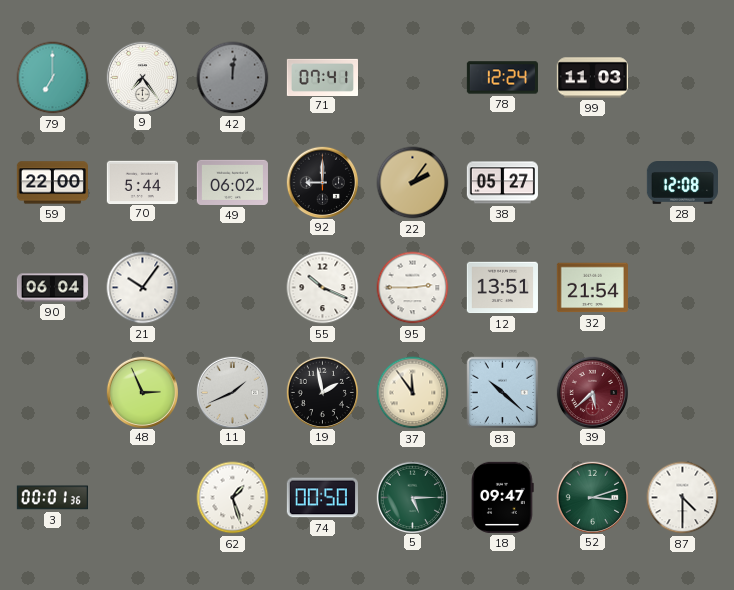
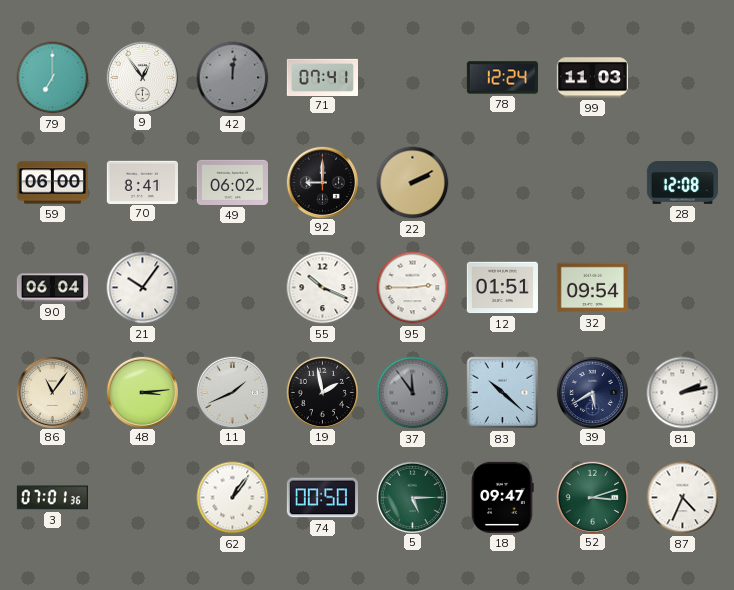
9: 7:24 -> 12:54
59: 22:00 -> 06:00
70: 5:44 -> 8:41
22: 2:06 -> 2:10
38: 05:27 -> none
12: 13:51 -> 01:51
32: 21:54 -> 09:54
86: none -> 11:06
48: 2:56 -> 3:14
37 dial: cream -> grey
39: 5:38 -> 5:40
39 dial: burgundy -> navy
81: none -> 2:13
3: 00:01 -> 07:01
62: 1:27 -> 1:06
87: 4:30 -> 4:34
